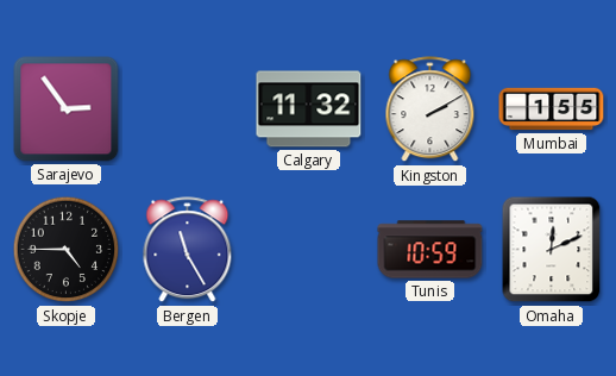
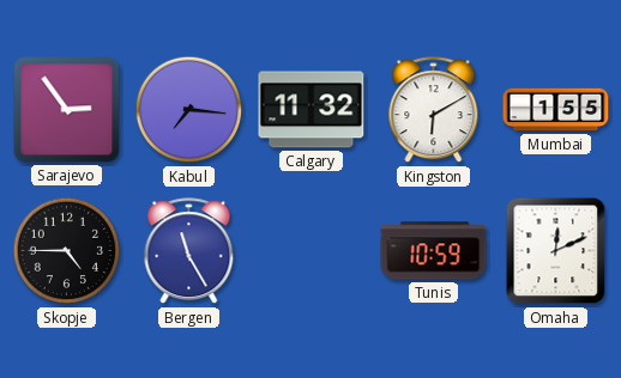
Kabul: none -> 7:16
Kingston: 2:10 -> 6:10
